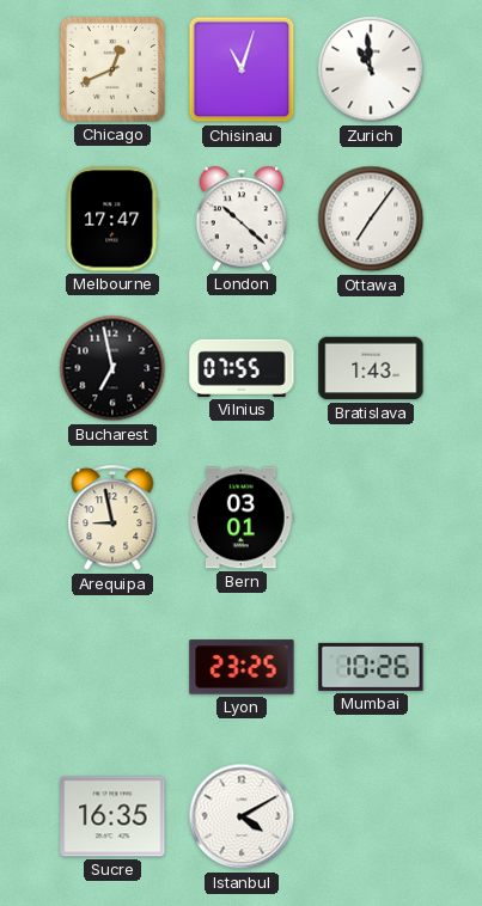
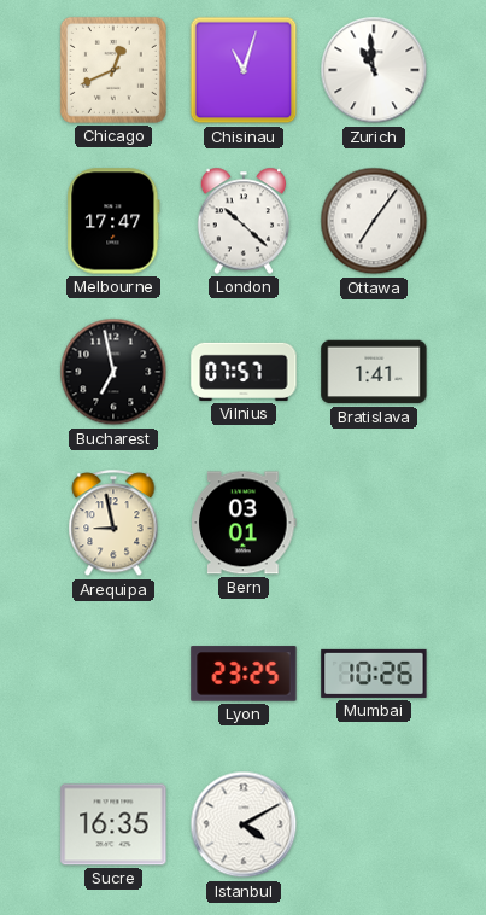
Vilnius: 07:55 -> 07:57
Bratislava: 1:43 -> 1:41
